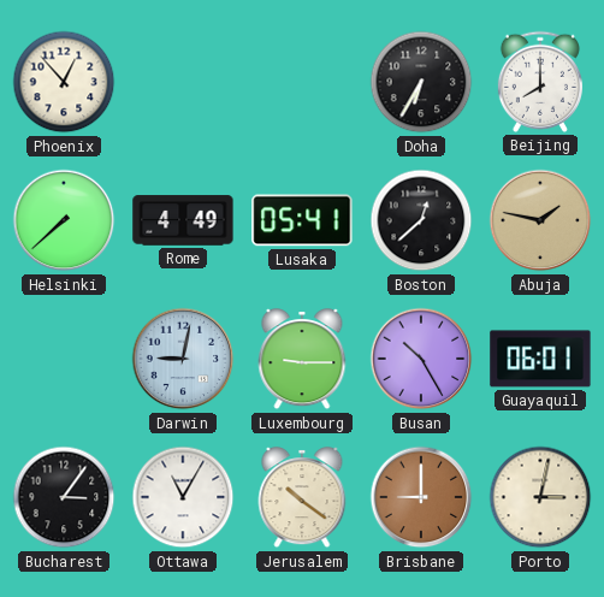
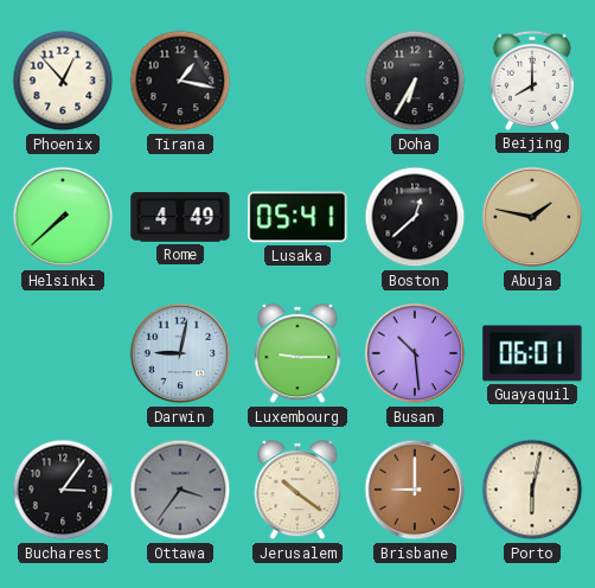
Tirana: none -> 1:17
Busan: 10:25 -> 10:29
Ottawa: 11:05 -> 3:36
Ottawa dial: white -> grey
Porto: 3:02 -> 6:02
